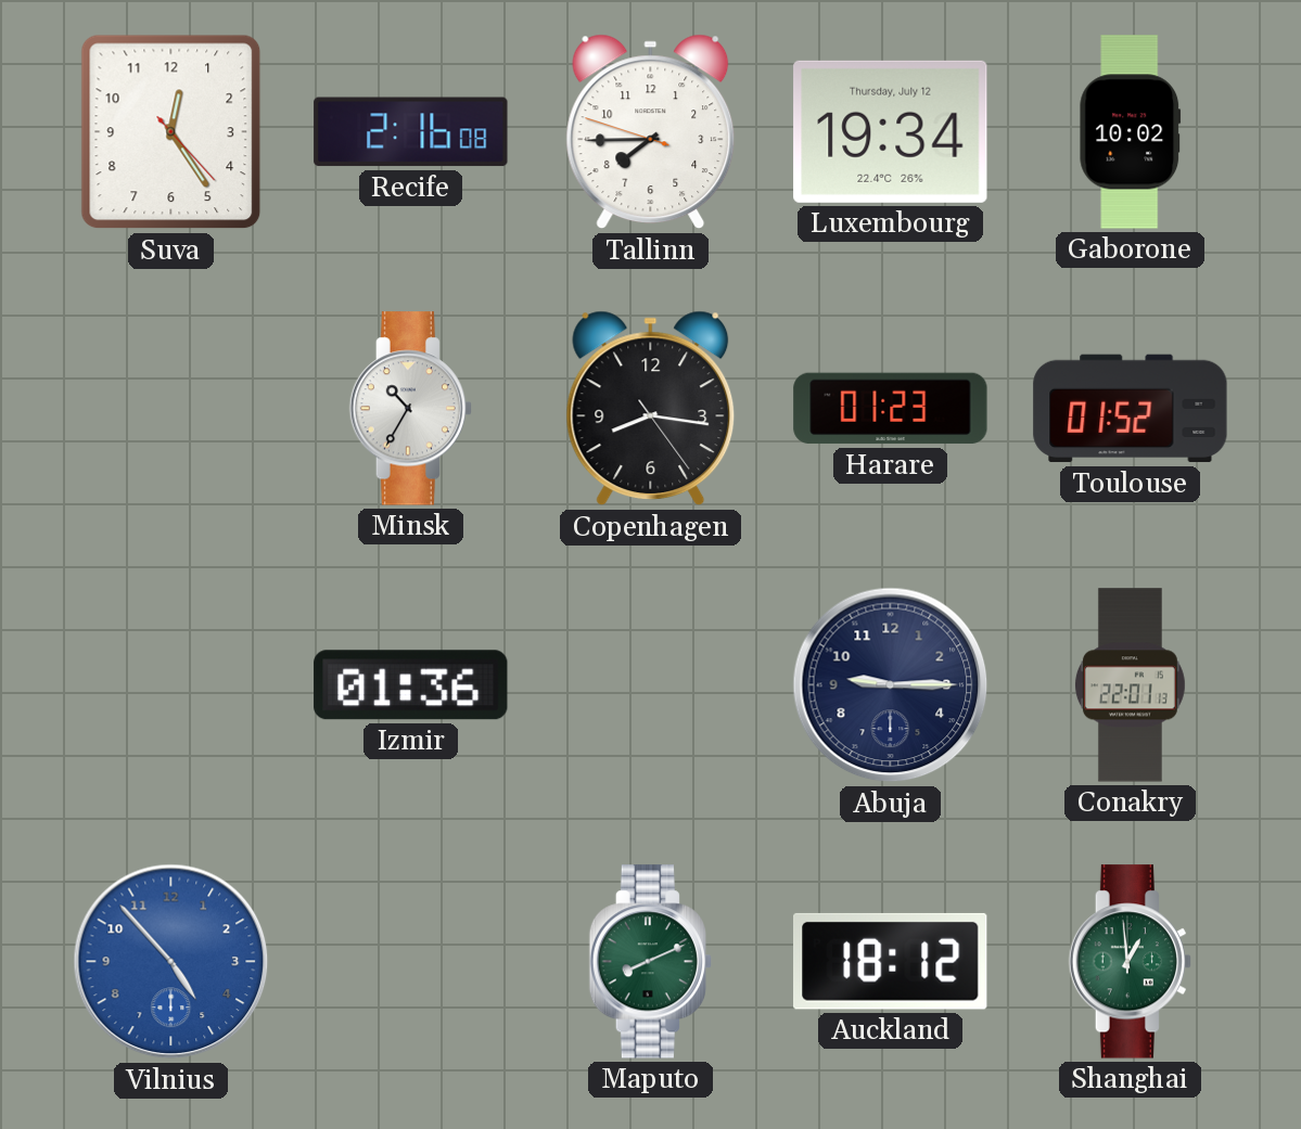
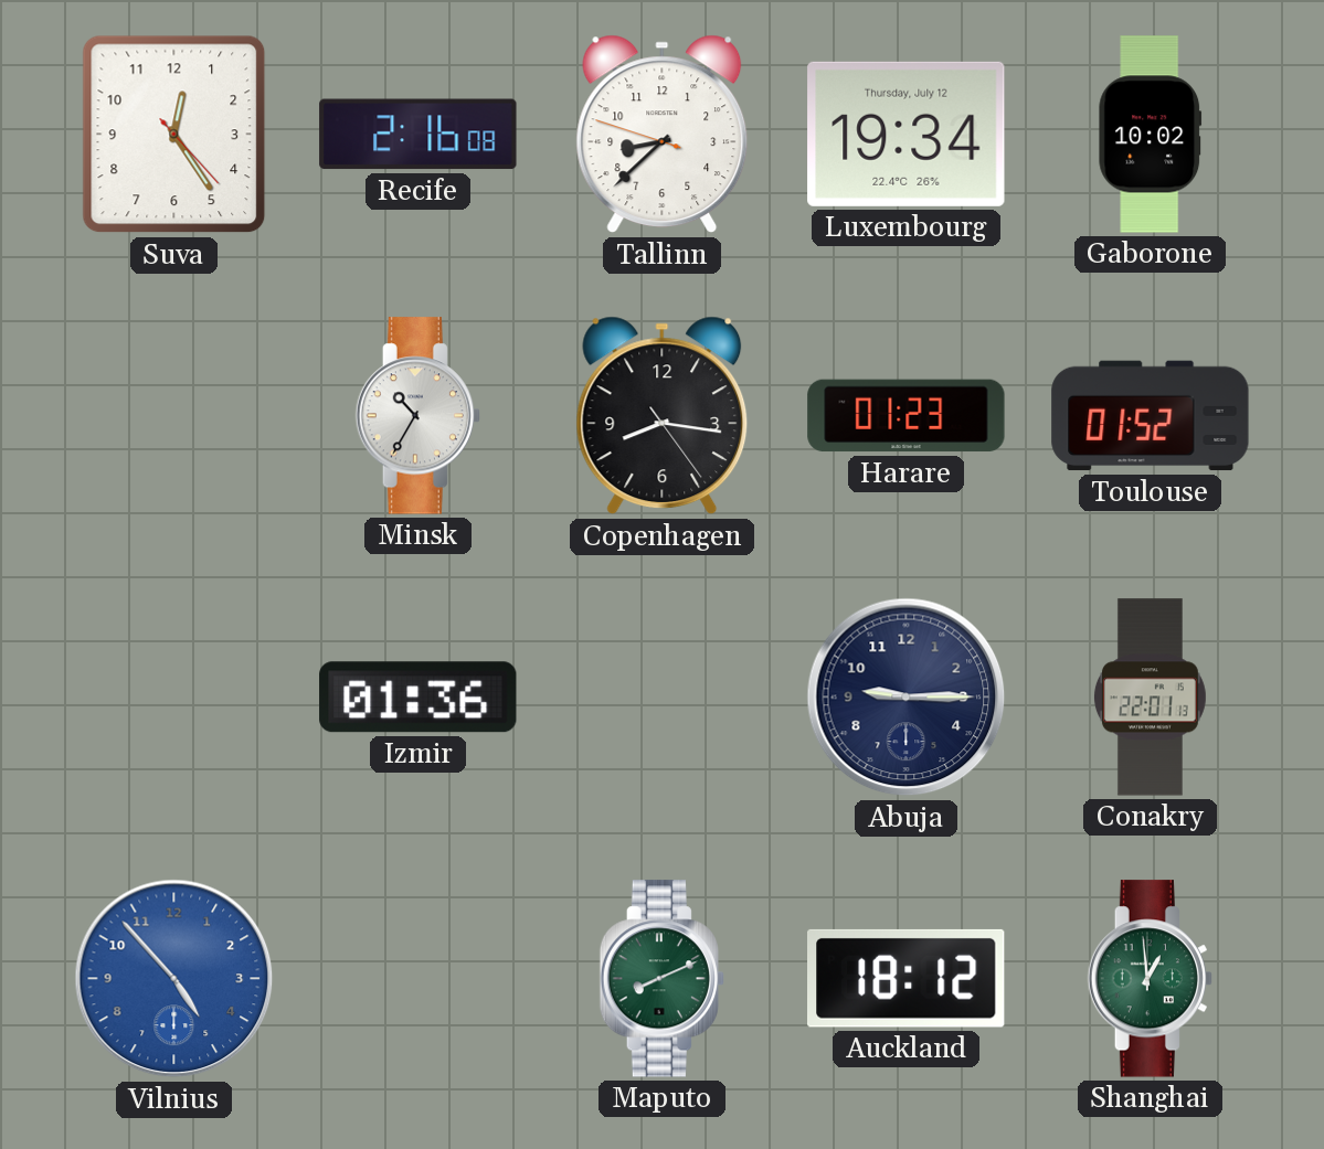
Tallinn: 7:44 -> 8:37
